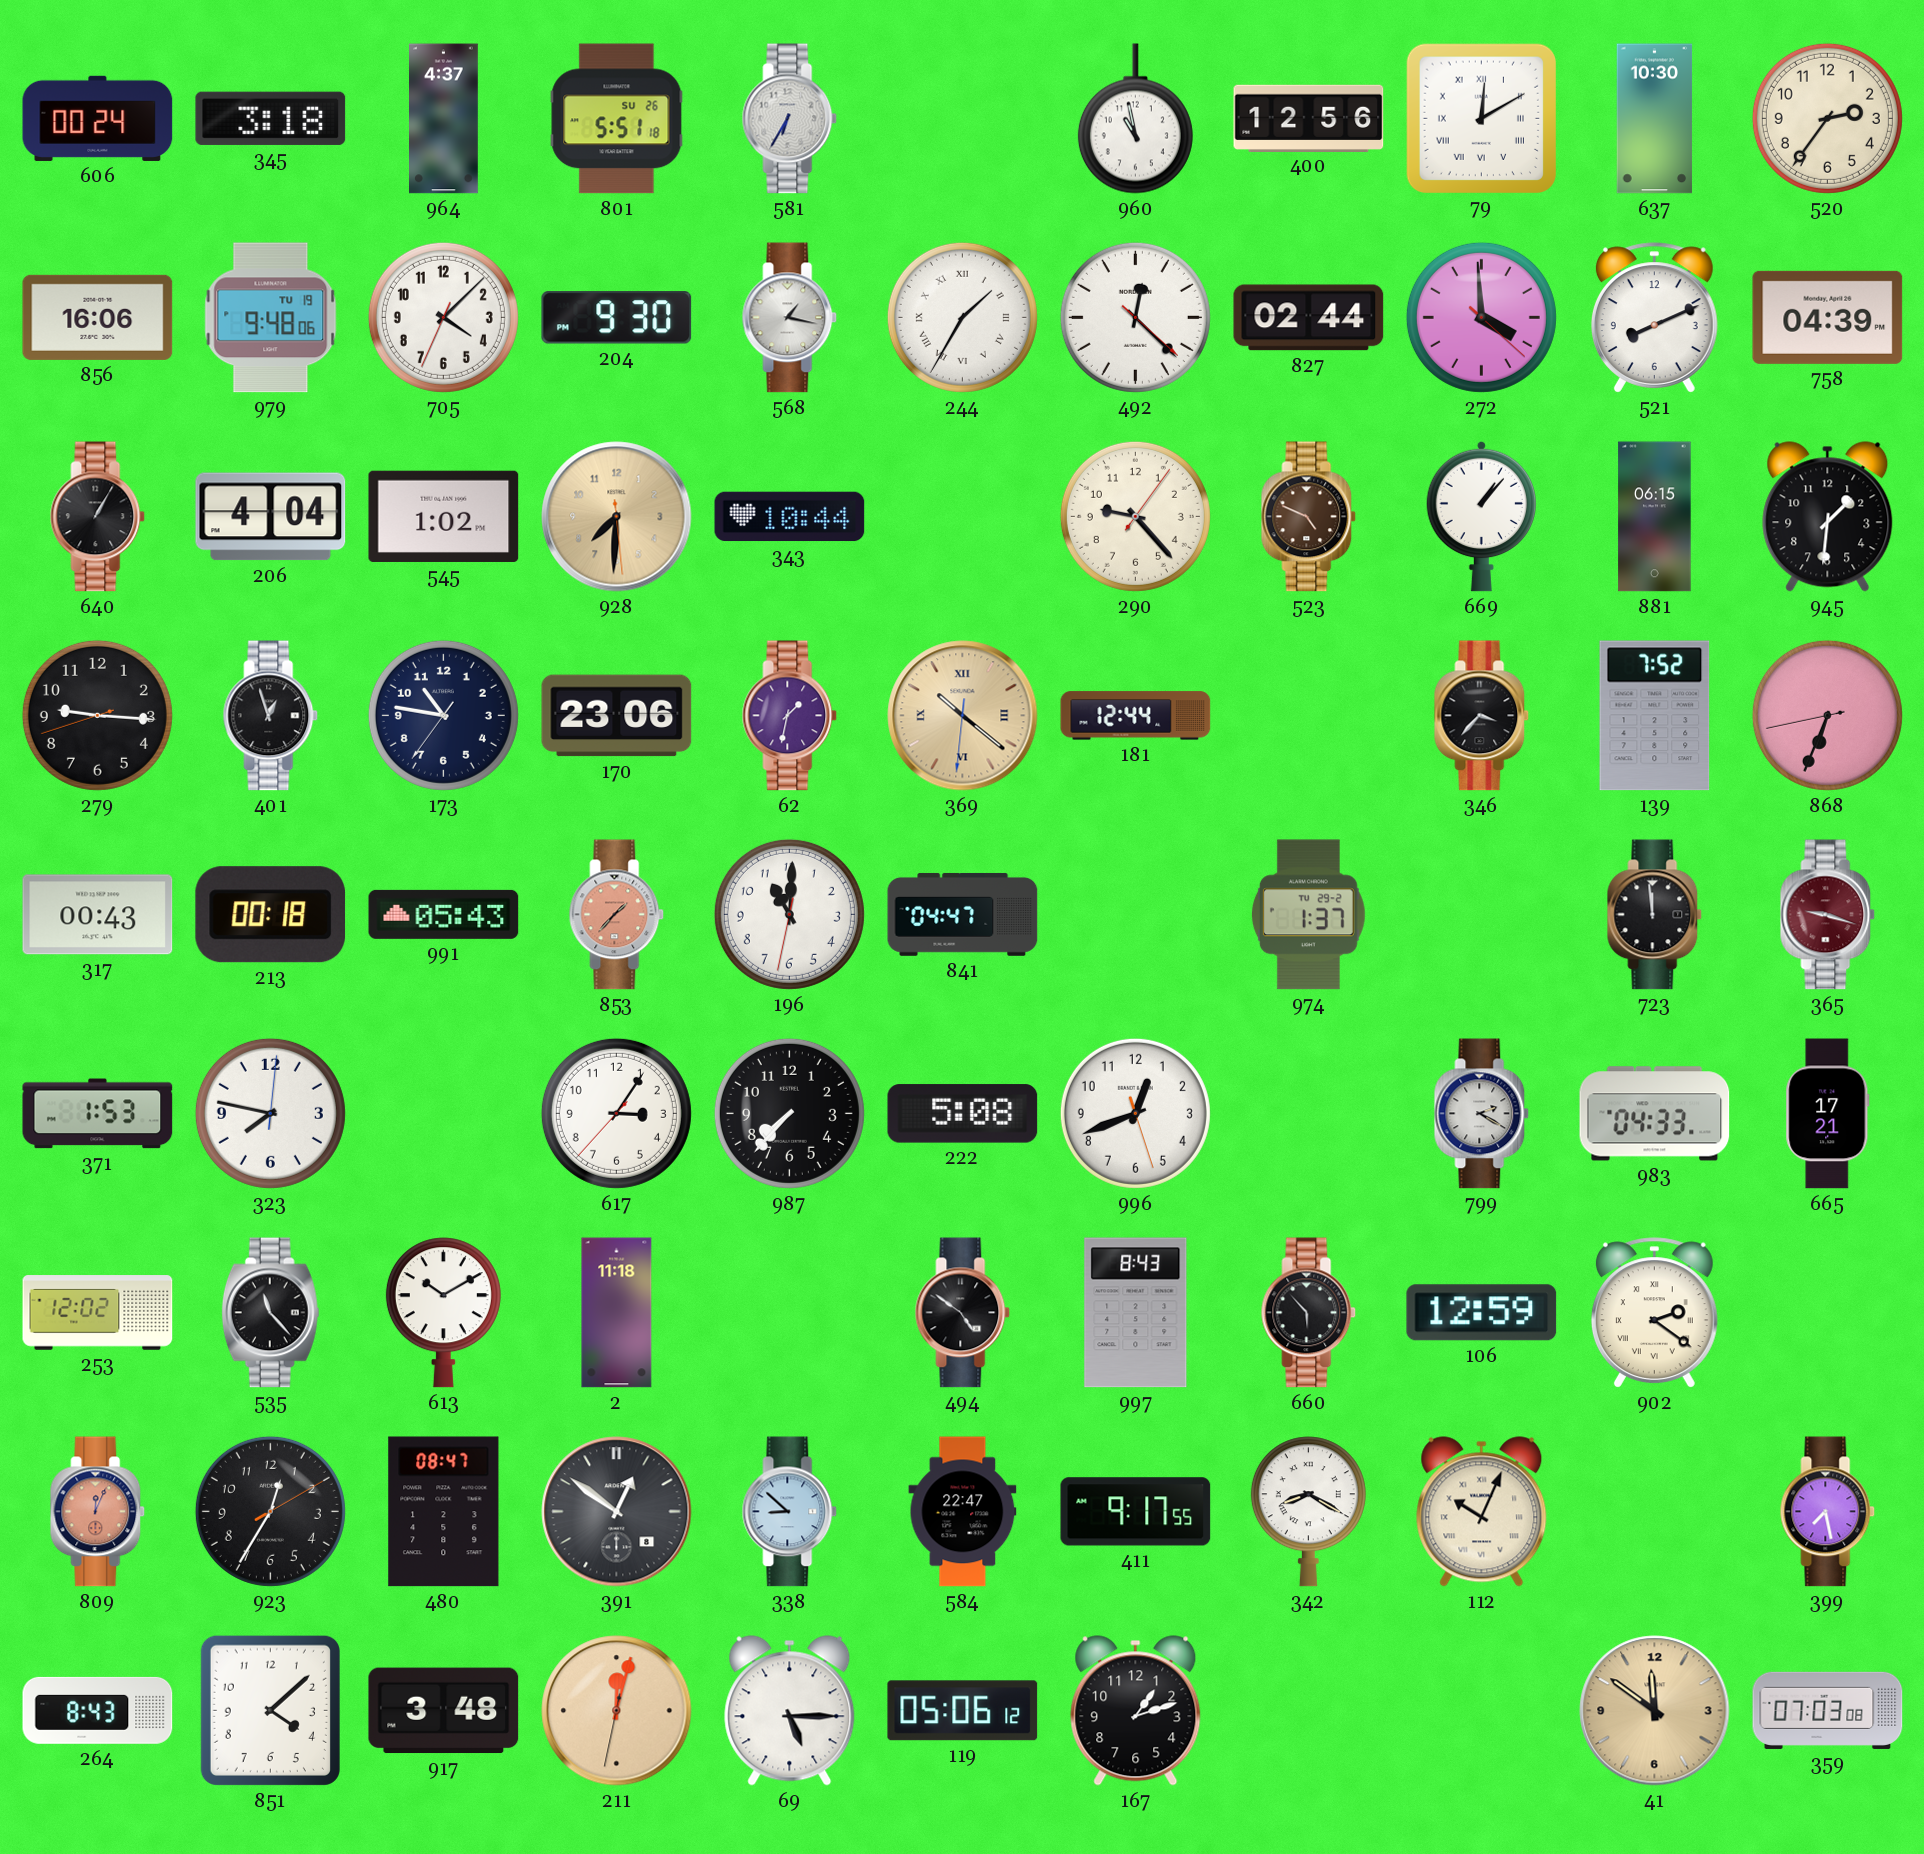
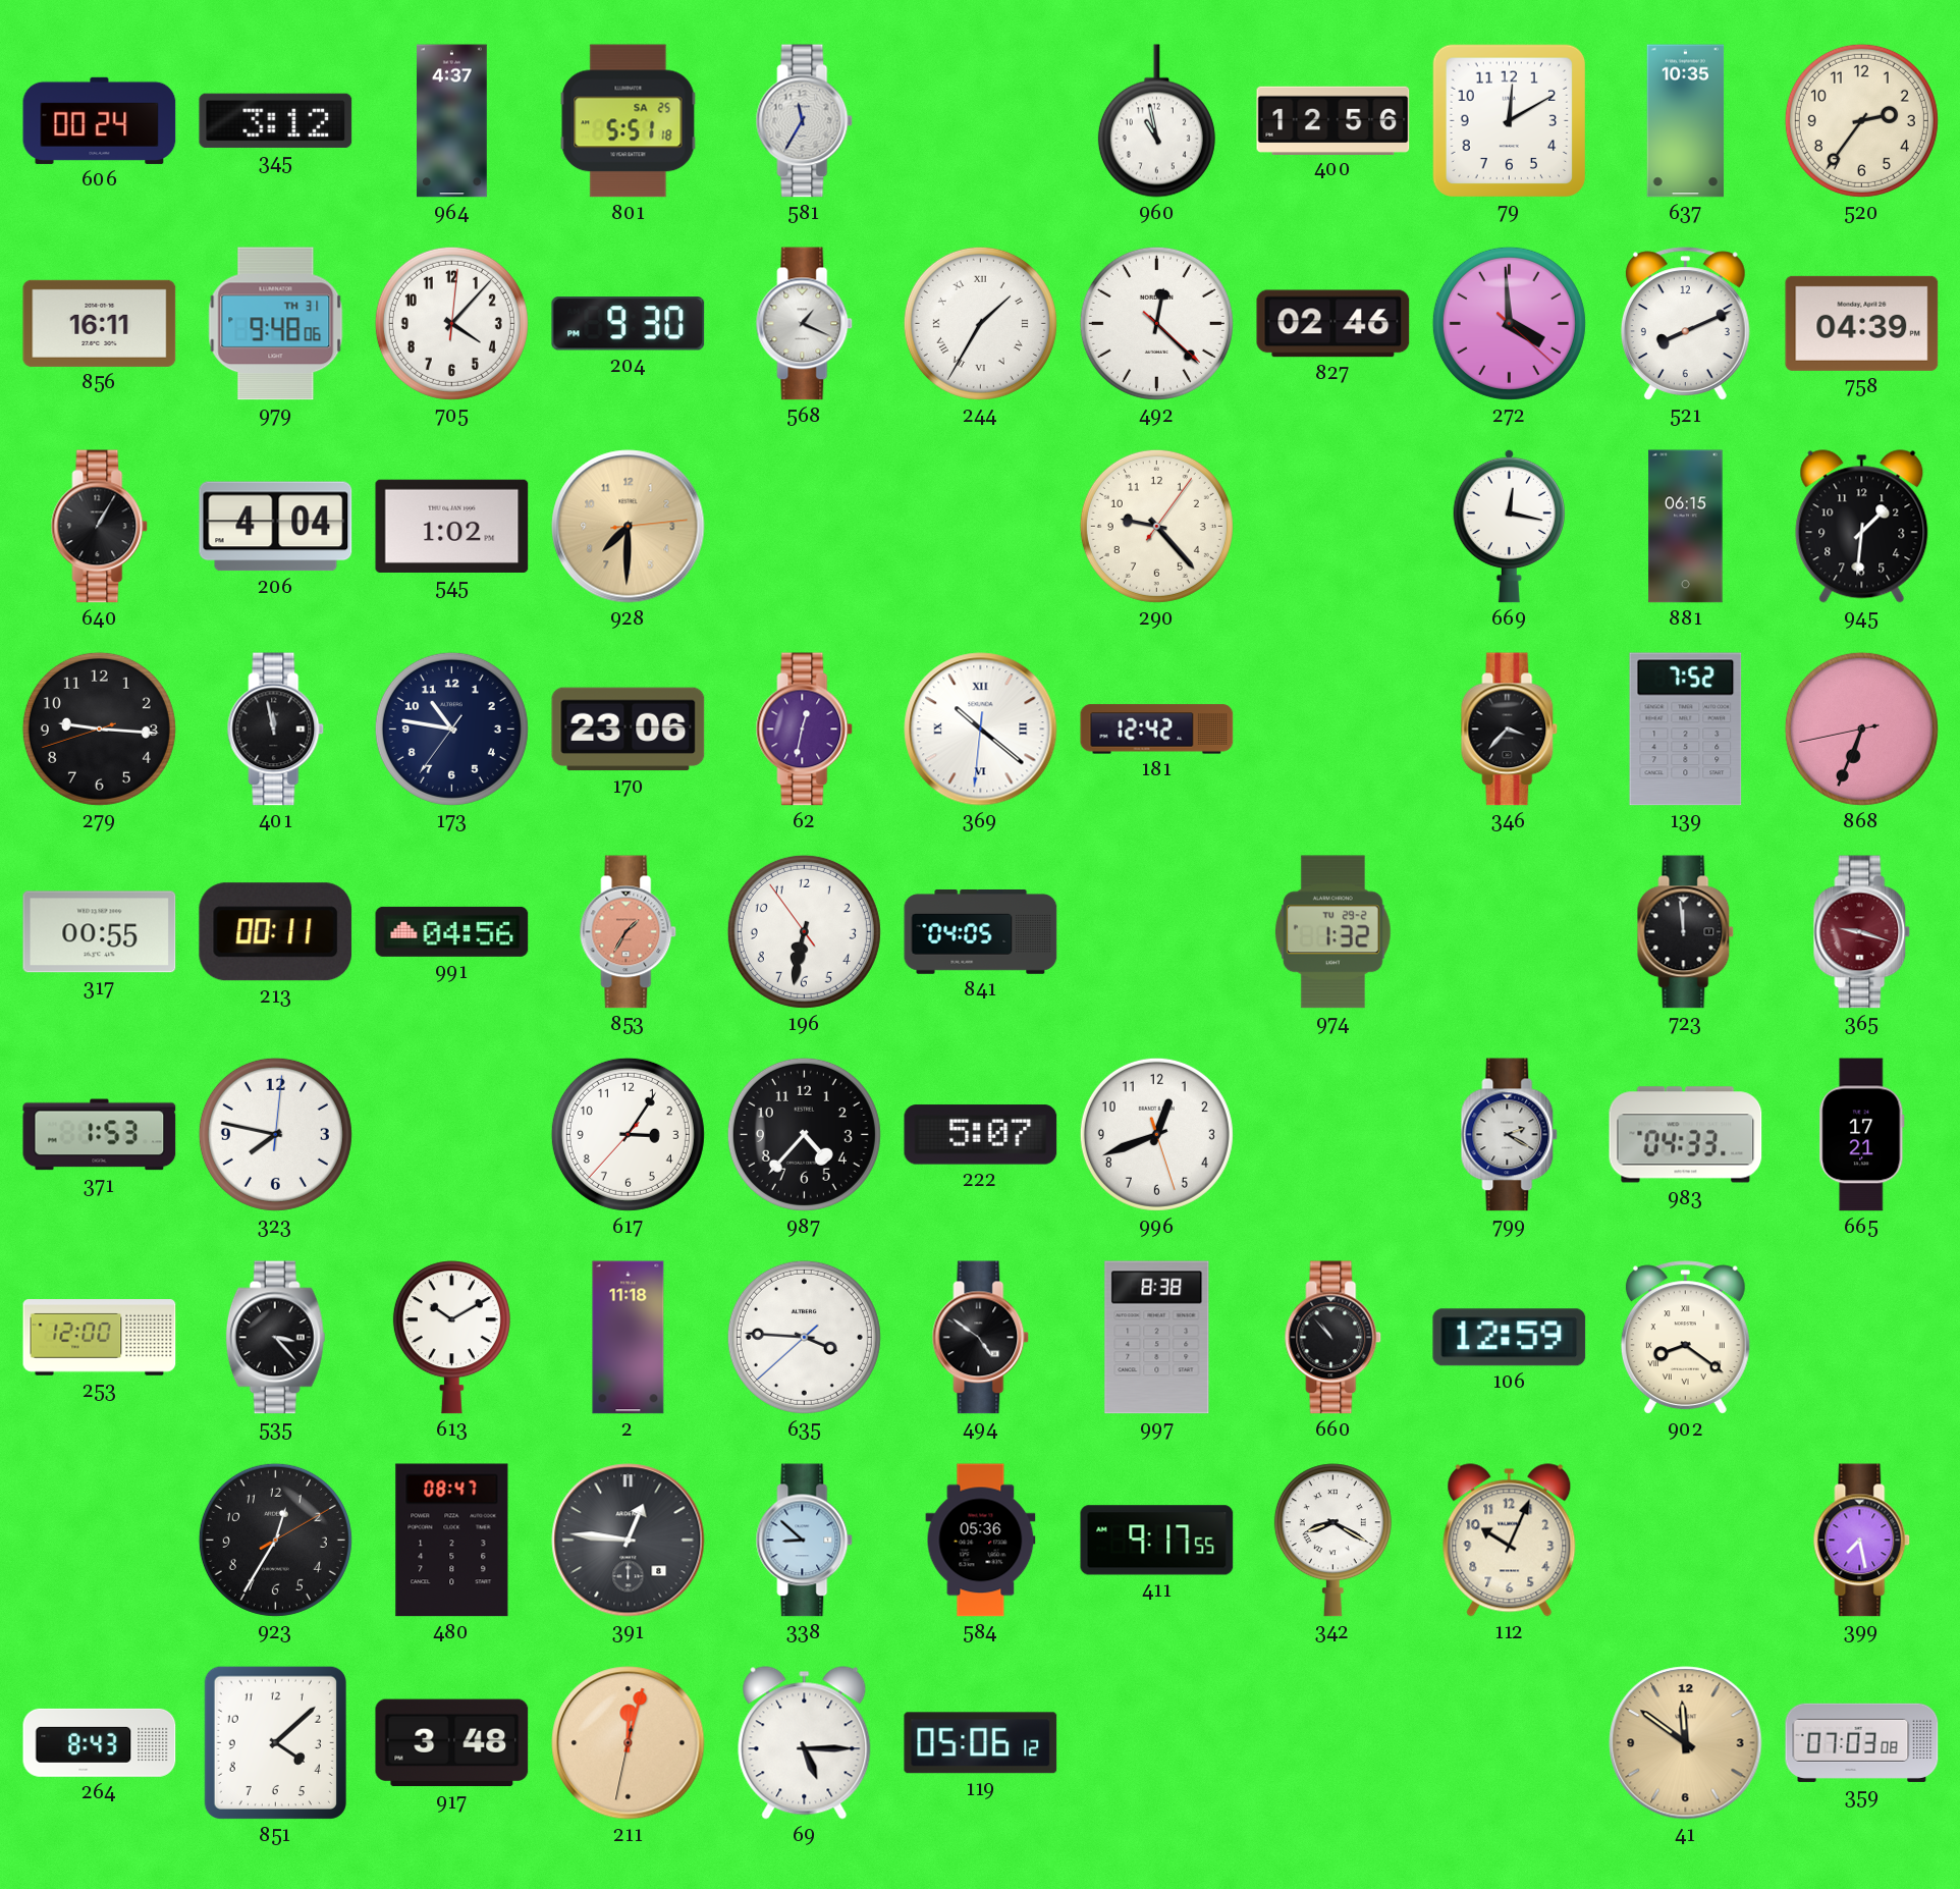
345: 3:18 -> 3:12
801 date: SU 26 -> SA 25
581: 6:35 -> 11:35
79 numerals: Roman -> Arabic
637: 10:30 -> 10:35
856: 16:06 -> 16:11
979 date: TU 19 -> TH 31
705: 4:07:34 -> 4:07:01
568: 1:17 -> 1:19
827: 02:44 -> 02:46
928: 7:30:29 -> 7:30:14
343: 10:44 -> none
523: 4:49 -> none
669: 1:07 -> 12:17
401: 12:57 -> 11:58
62: 1:32 -> 12:32
369 dial: champagne -> white
181: 12:44 -> 12:42
317: 00:43 -> 00:55
213: 00:18 -> 00:11
991: 05:43 -> 04:56
853: 1:37 -> 1:35
196: 11:00 -> 6:31
841: 04:47 -> 04:05
974: 1:37 -> 1:32
987: 7:37 -> 4:37
222: 5:08 -> 5:07
253: 12:02 -> 12:00
535: 11:23 -> 3:23
635: none -> 3:45
997: 8:43 -> 8:38
660: 5:53 -> 10:53
902: 2:21 -> 8:21
809: 12:04 -> none
391: 12:51 -> 12:46
584: 22:47 -> 05:36
112 numerals: Roman -> Arabic
167: 1:12 -> none
